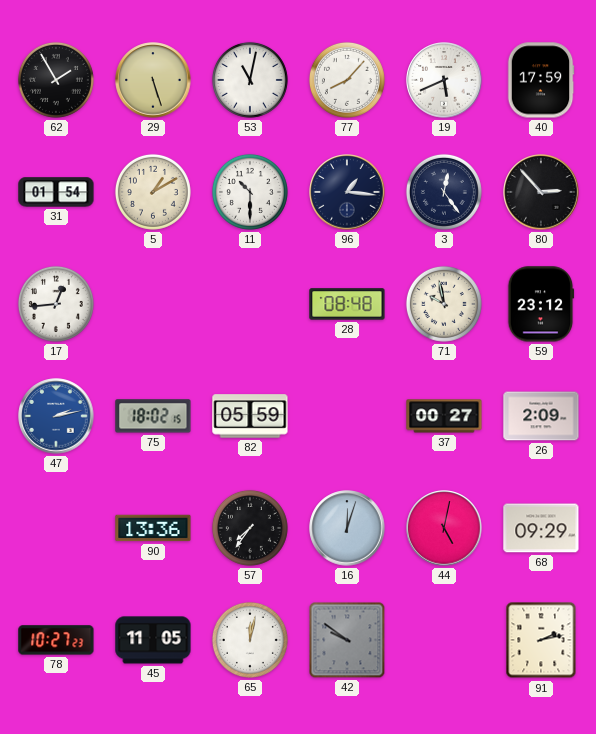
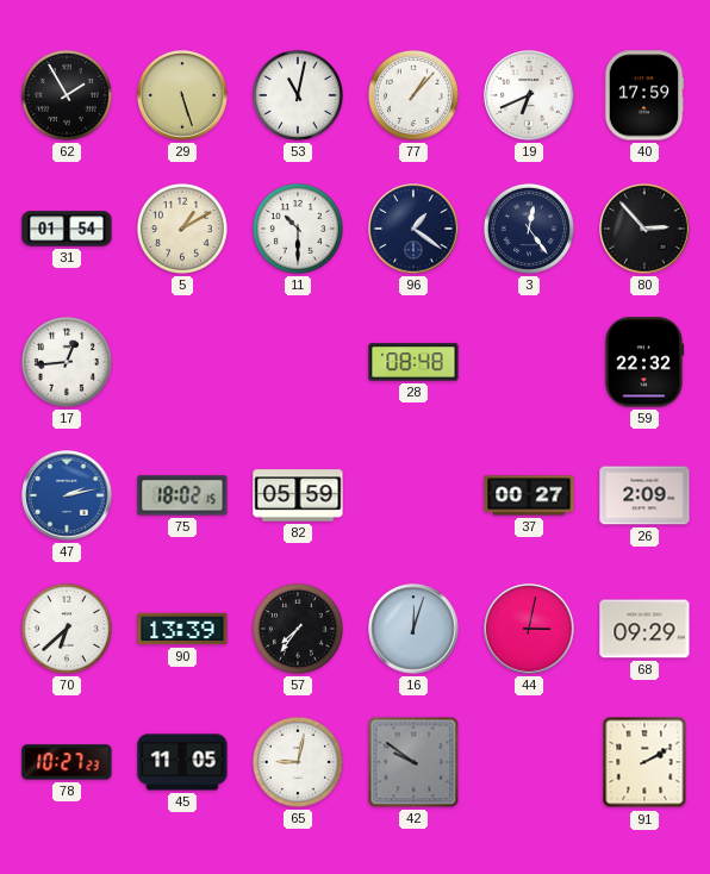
77: 8:07 -> 1:07
19: 5:41 -> 6:41
96: 1:16 -> 1:21
71: 9:58 -> none
59: 23:12 -> 22:32
70: none -> 6:38
90: 13:36 -> 13:39
44: 5:02 -> 3:02
65: 12:02 -> 9:02
91: 2:13 -> 2:10
